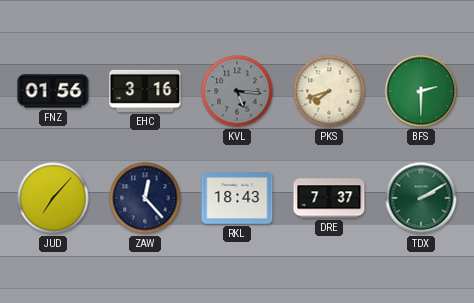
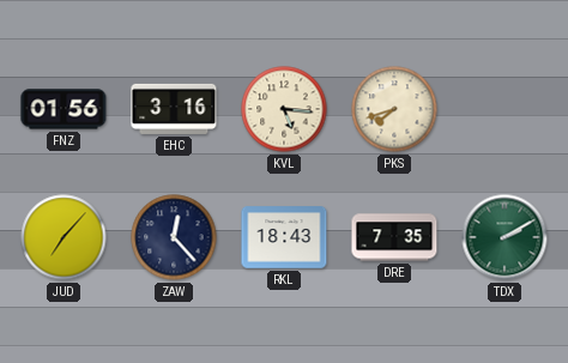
KVL dial: grey -> cream
BFS: 2:30 -> none
DRE: 7:37 -> 7:35
